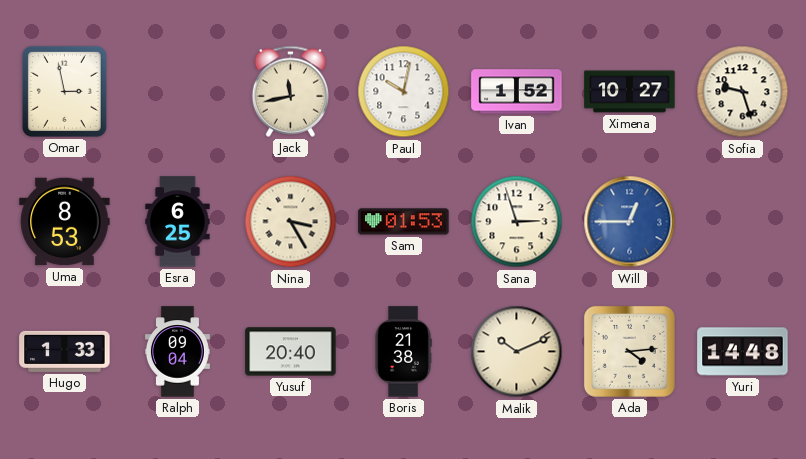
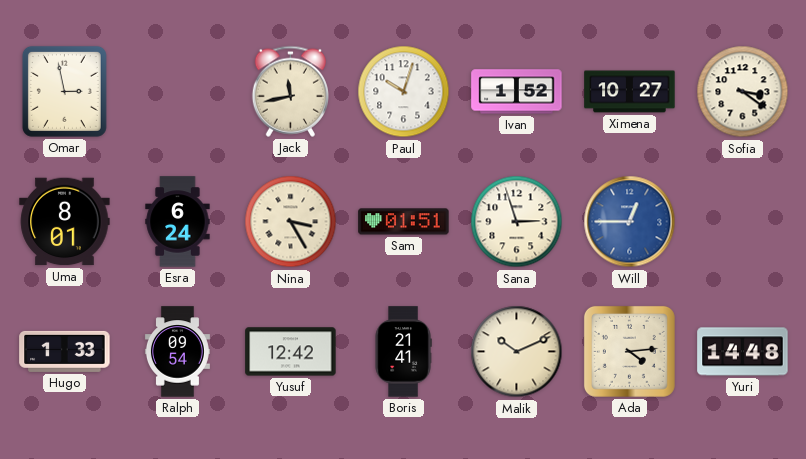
Paul: 10:02 -> 10:03
Sofia: 9:27 -> 3:21
Uma: 8:53 -> 8:01
Esra: 6:25 -> 6:24
Sam: 01:53 -> 01:51
Ralph: 09:04 -> 09:54
Yusuf: 20:40 -> 12:42
Boris: 21:38 -> 21:41
